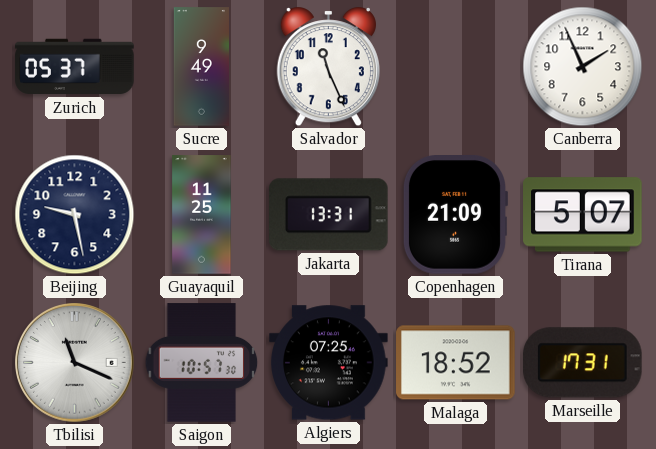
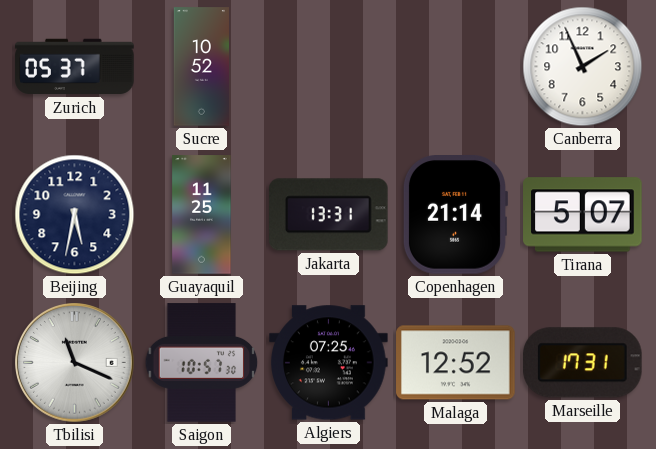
Sucre: 9:49 -> 10:52
Salvador: 11:26 -> none
Beijing: 9:28 -> 5:32
Copenhagen: 21:09 -> 21:14
Malaga: 18:52 -> 12:52
